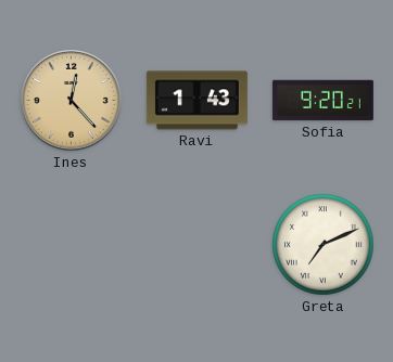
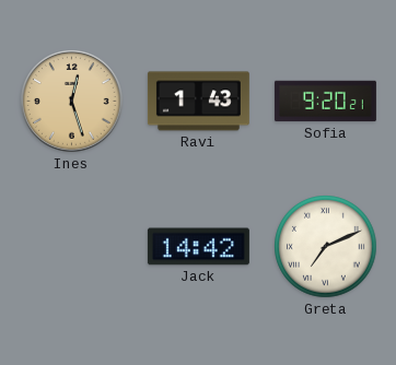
Ines: 12:23 -> 12:27
Jack: none -> 14:42
